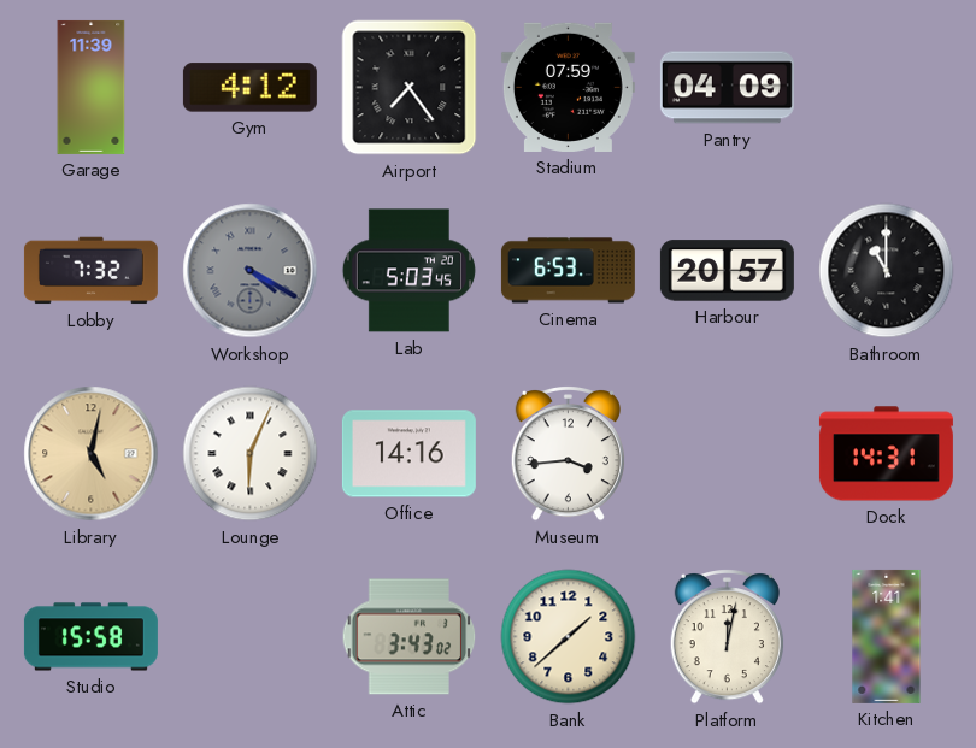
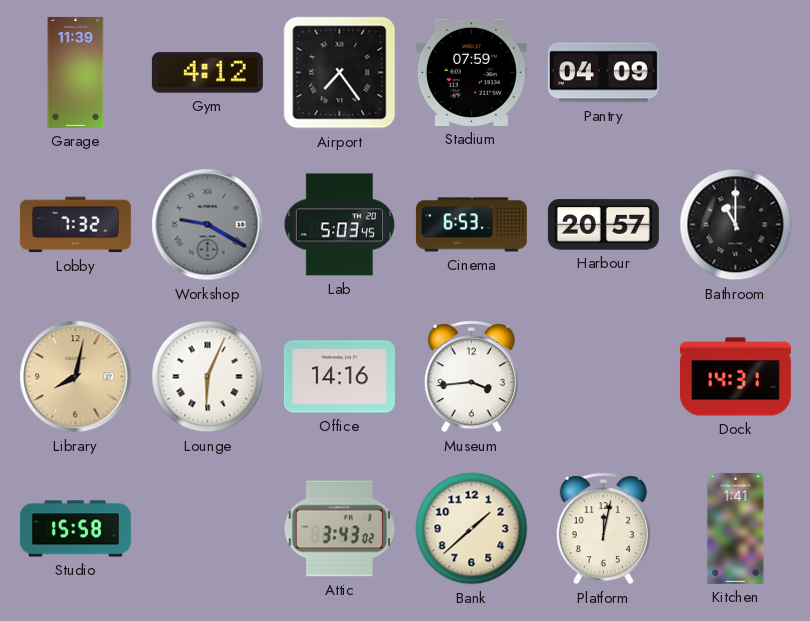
Workshop: 4:20 -> 9:20
Library: 5:02 -> 8:02
